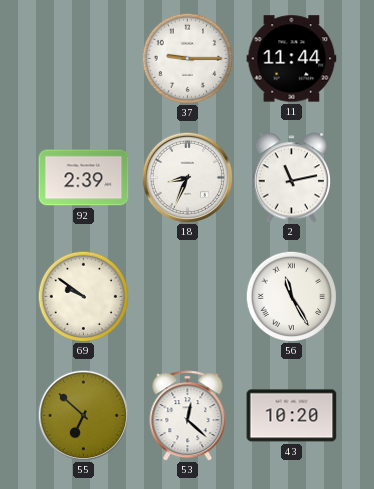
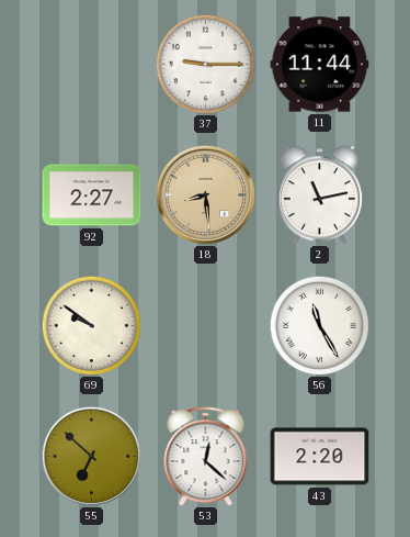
92: 2:39 -> 2:27
18: 8:34 -> 8:29
18 dial: white -> champagne
43: 10:20 -> 2:20
